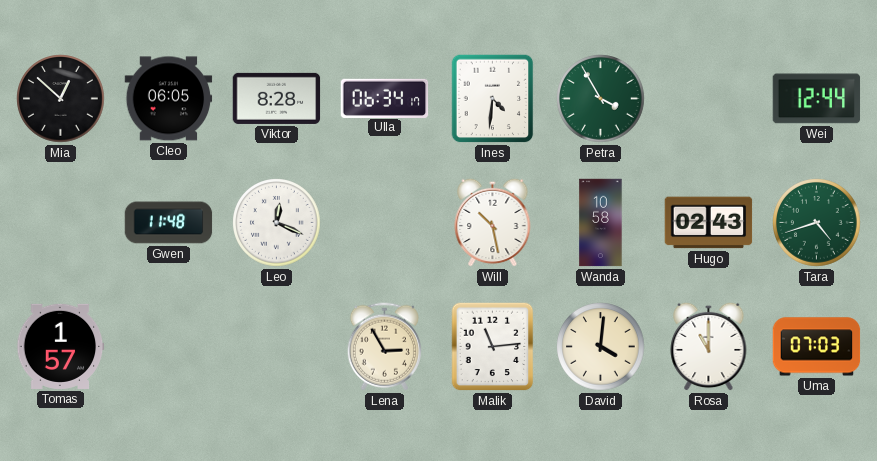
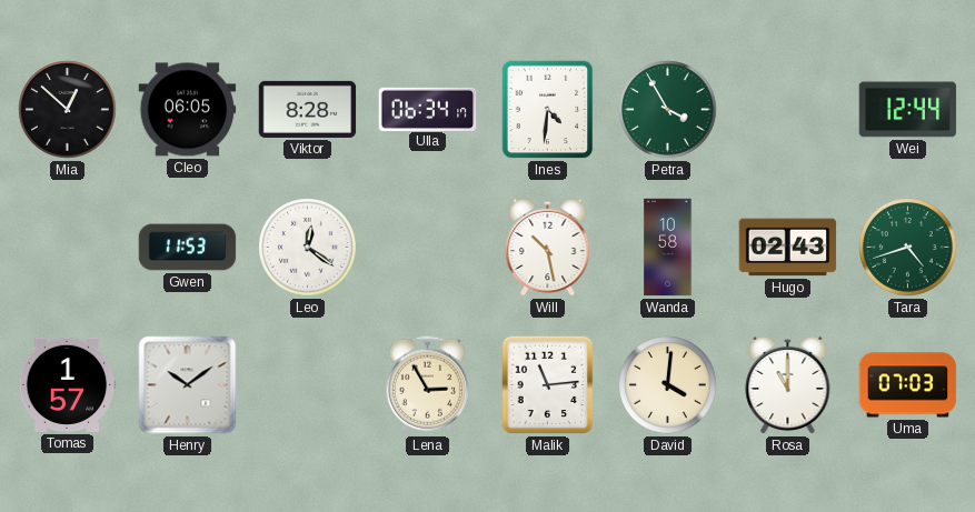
Gwen: 11:48 -> 11:53
Leo: 12:19 -> 12:21
Henry: none -> 10:09
